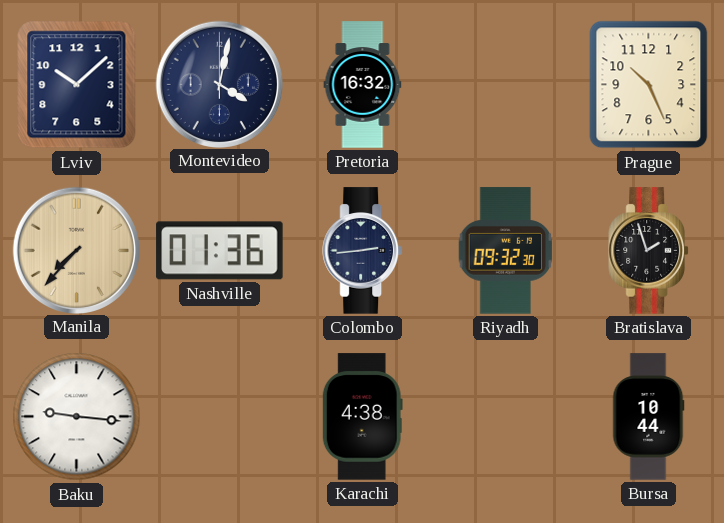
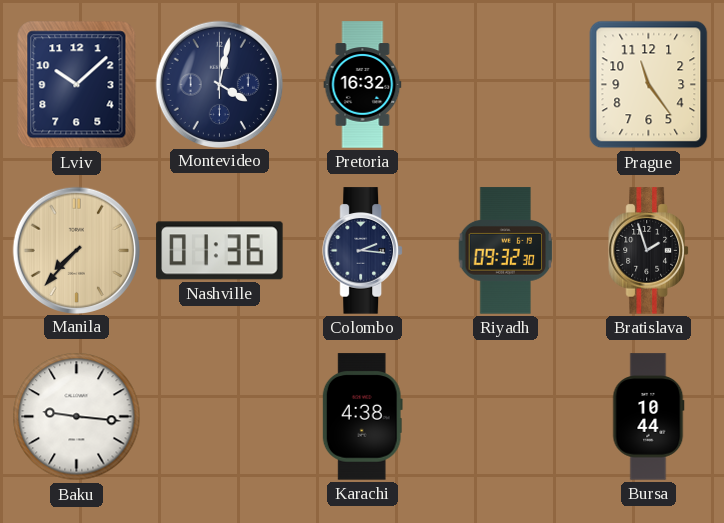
Prague: 10:26 -> 11:24
Colombo: 2:44 -> 2:16
